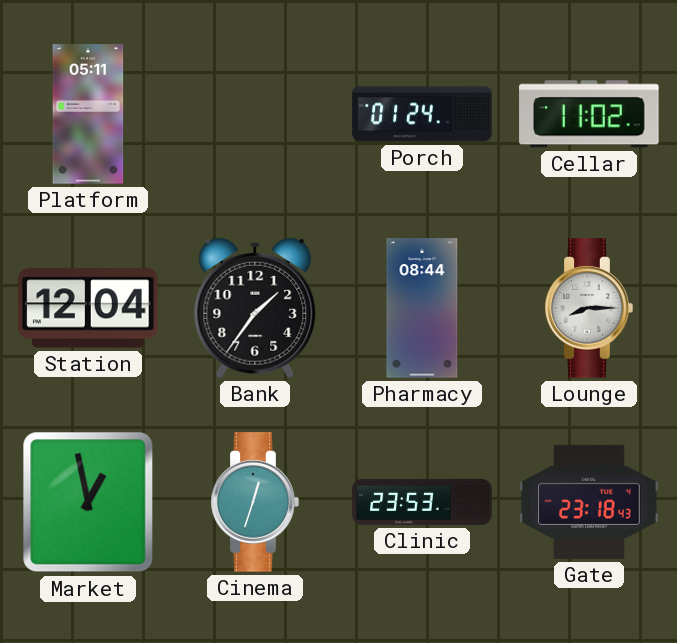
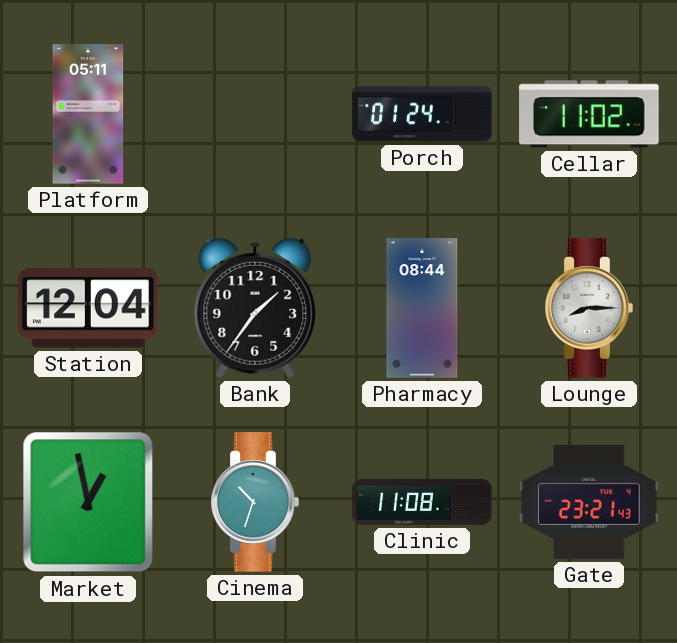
Cinema: 12:33 -> 10:33
Clinic: 23:53 -> 11:08
Gate: 23:18 -> 23:21
